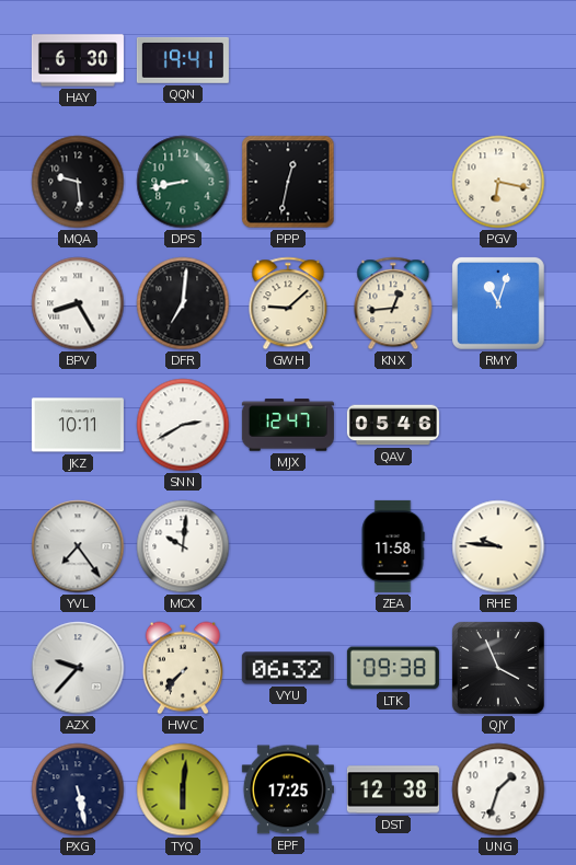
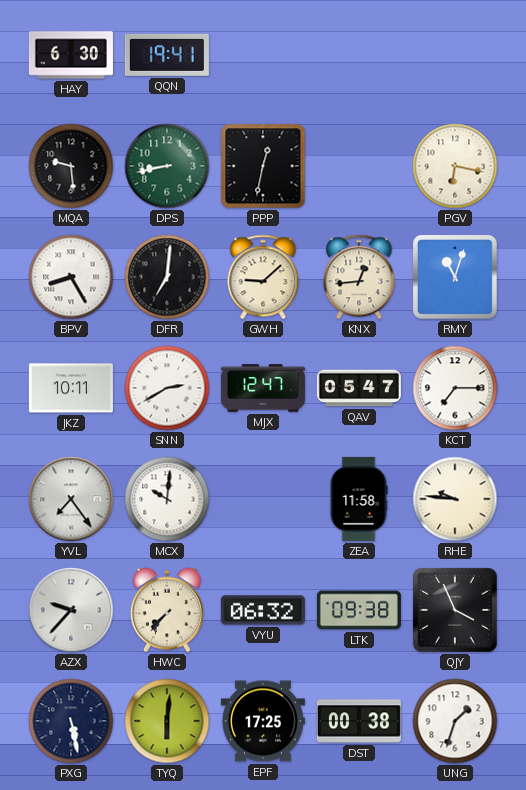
QAV: 05:46 -> 05:47
KCT: none -> 7:15
DST: 12:38 -> 00:38
